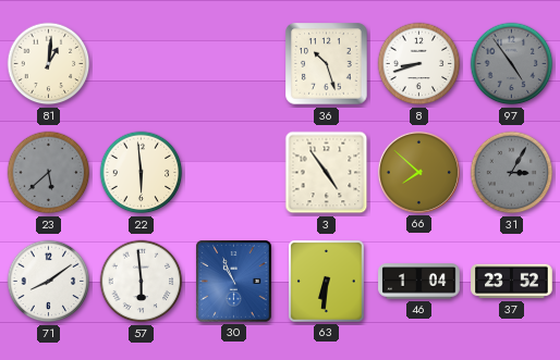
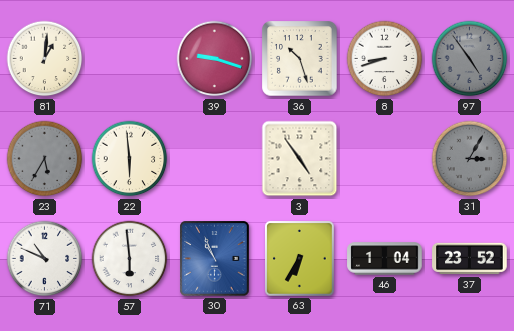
39: none -> 9:18
23: 5:38 -> 5:35
66: 7:52 -> none
71: 8:09 -> 10:49
63: 6:31 -> 6:35
